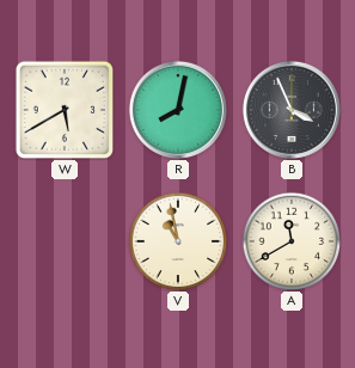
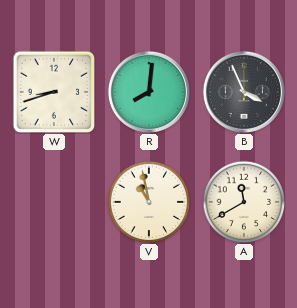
W: 5:40 -> 8:42
R: 8:02 -> 8:01
